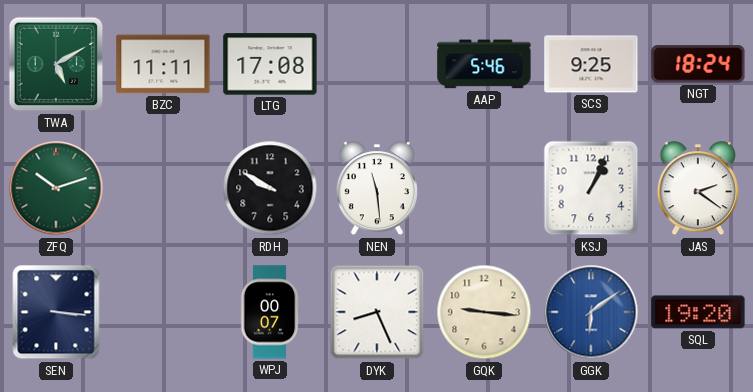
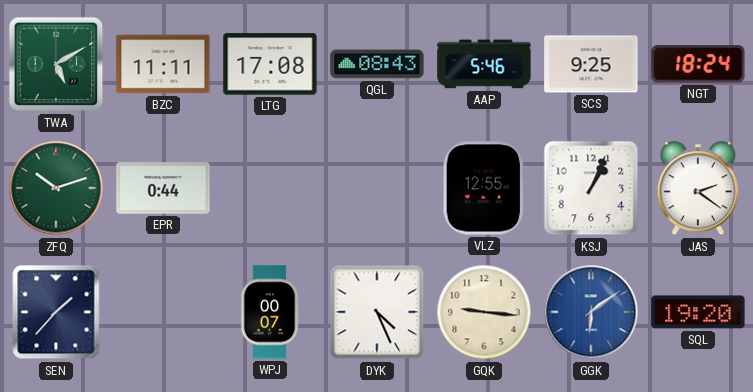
QGL: none -> 08:43
EPR: none -> 0:44
RDH: 9:50 -> none
NEN: 11:29 -> none
VLZ: none -> 12:55
SEN: 3:16 -> 1:37
DYK: 8:26 -> 4:26
